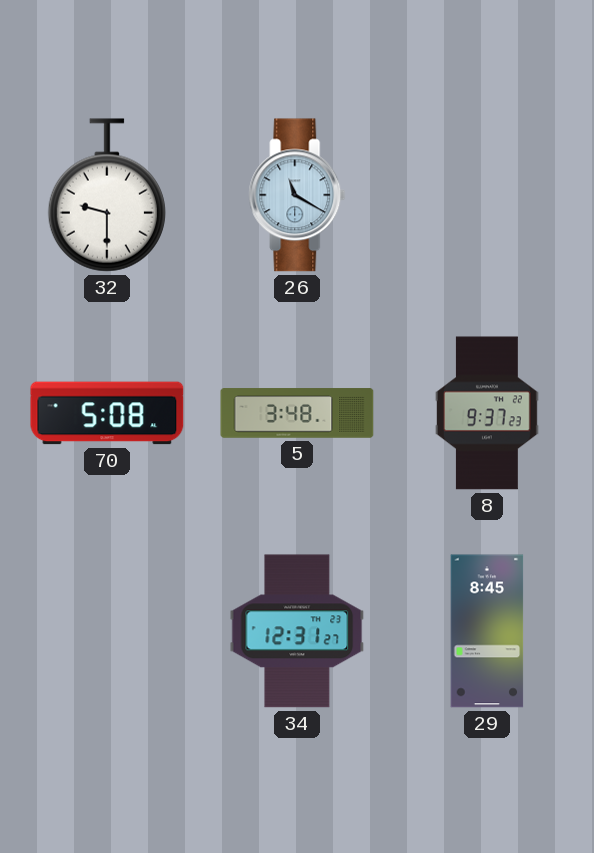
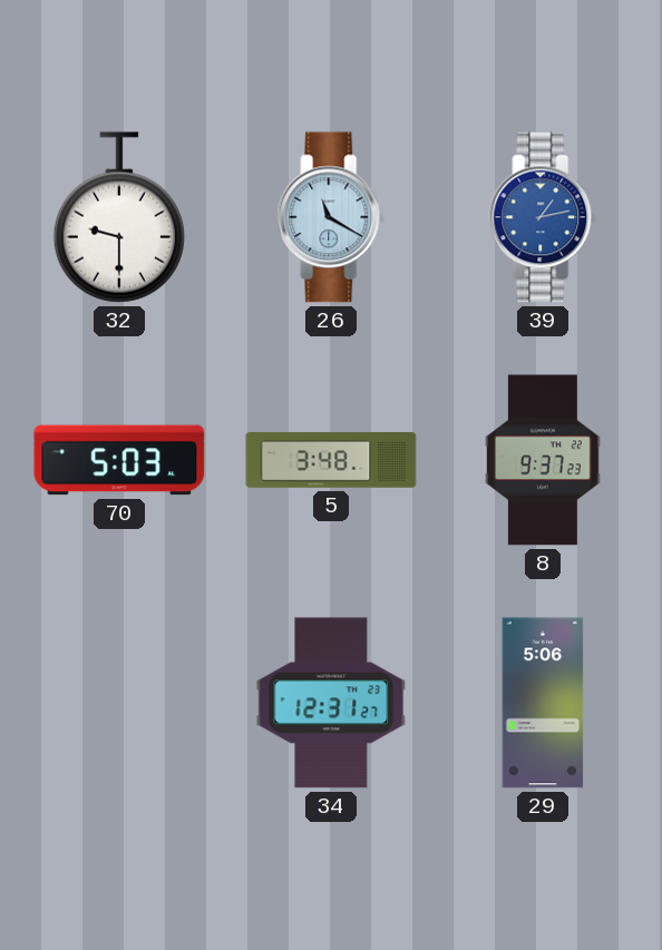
39: none -> 1:13
70: 5:08 -> 5:03
29: 8:45 -> 5:06
